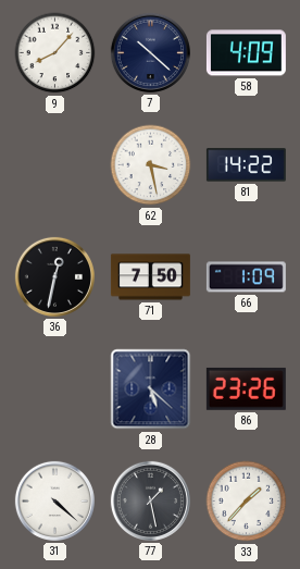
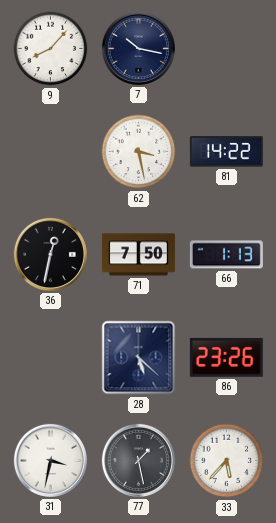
7: 10:22 -> 10:17
58: 4:09 -> none
66: 1:09 -> 1:13
31: 4:22 -> 3:32
33: 1:37 -> 5:37
